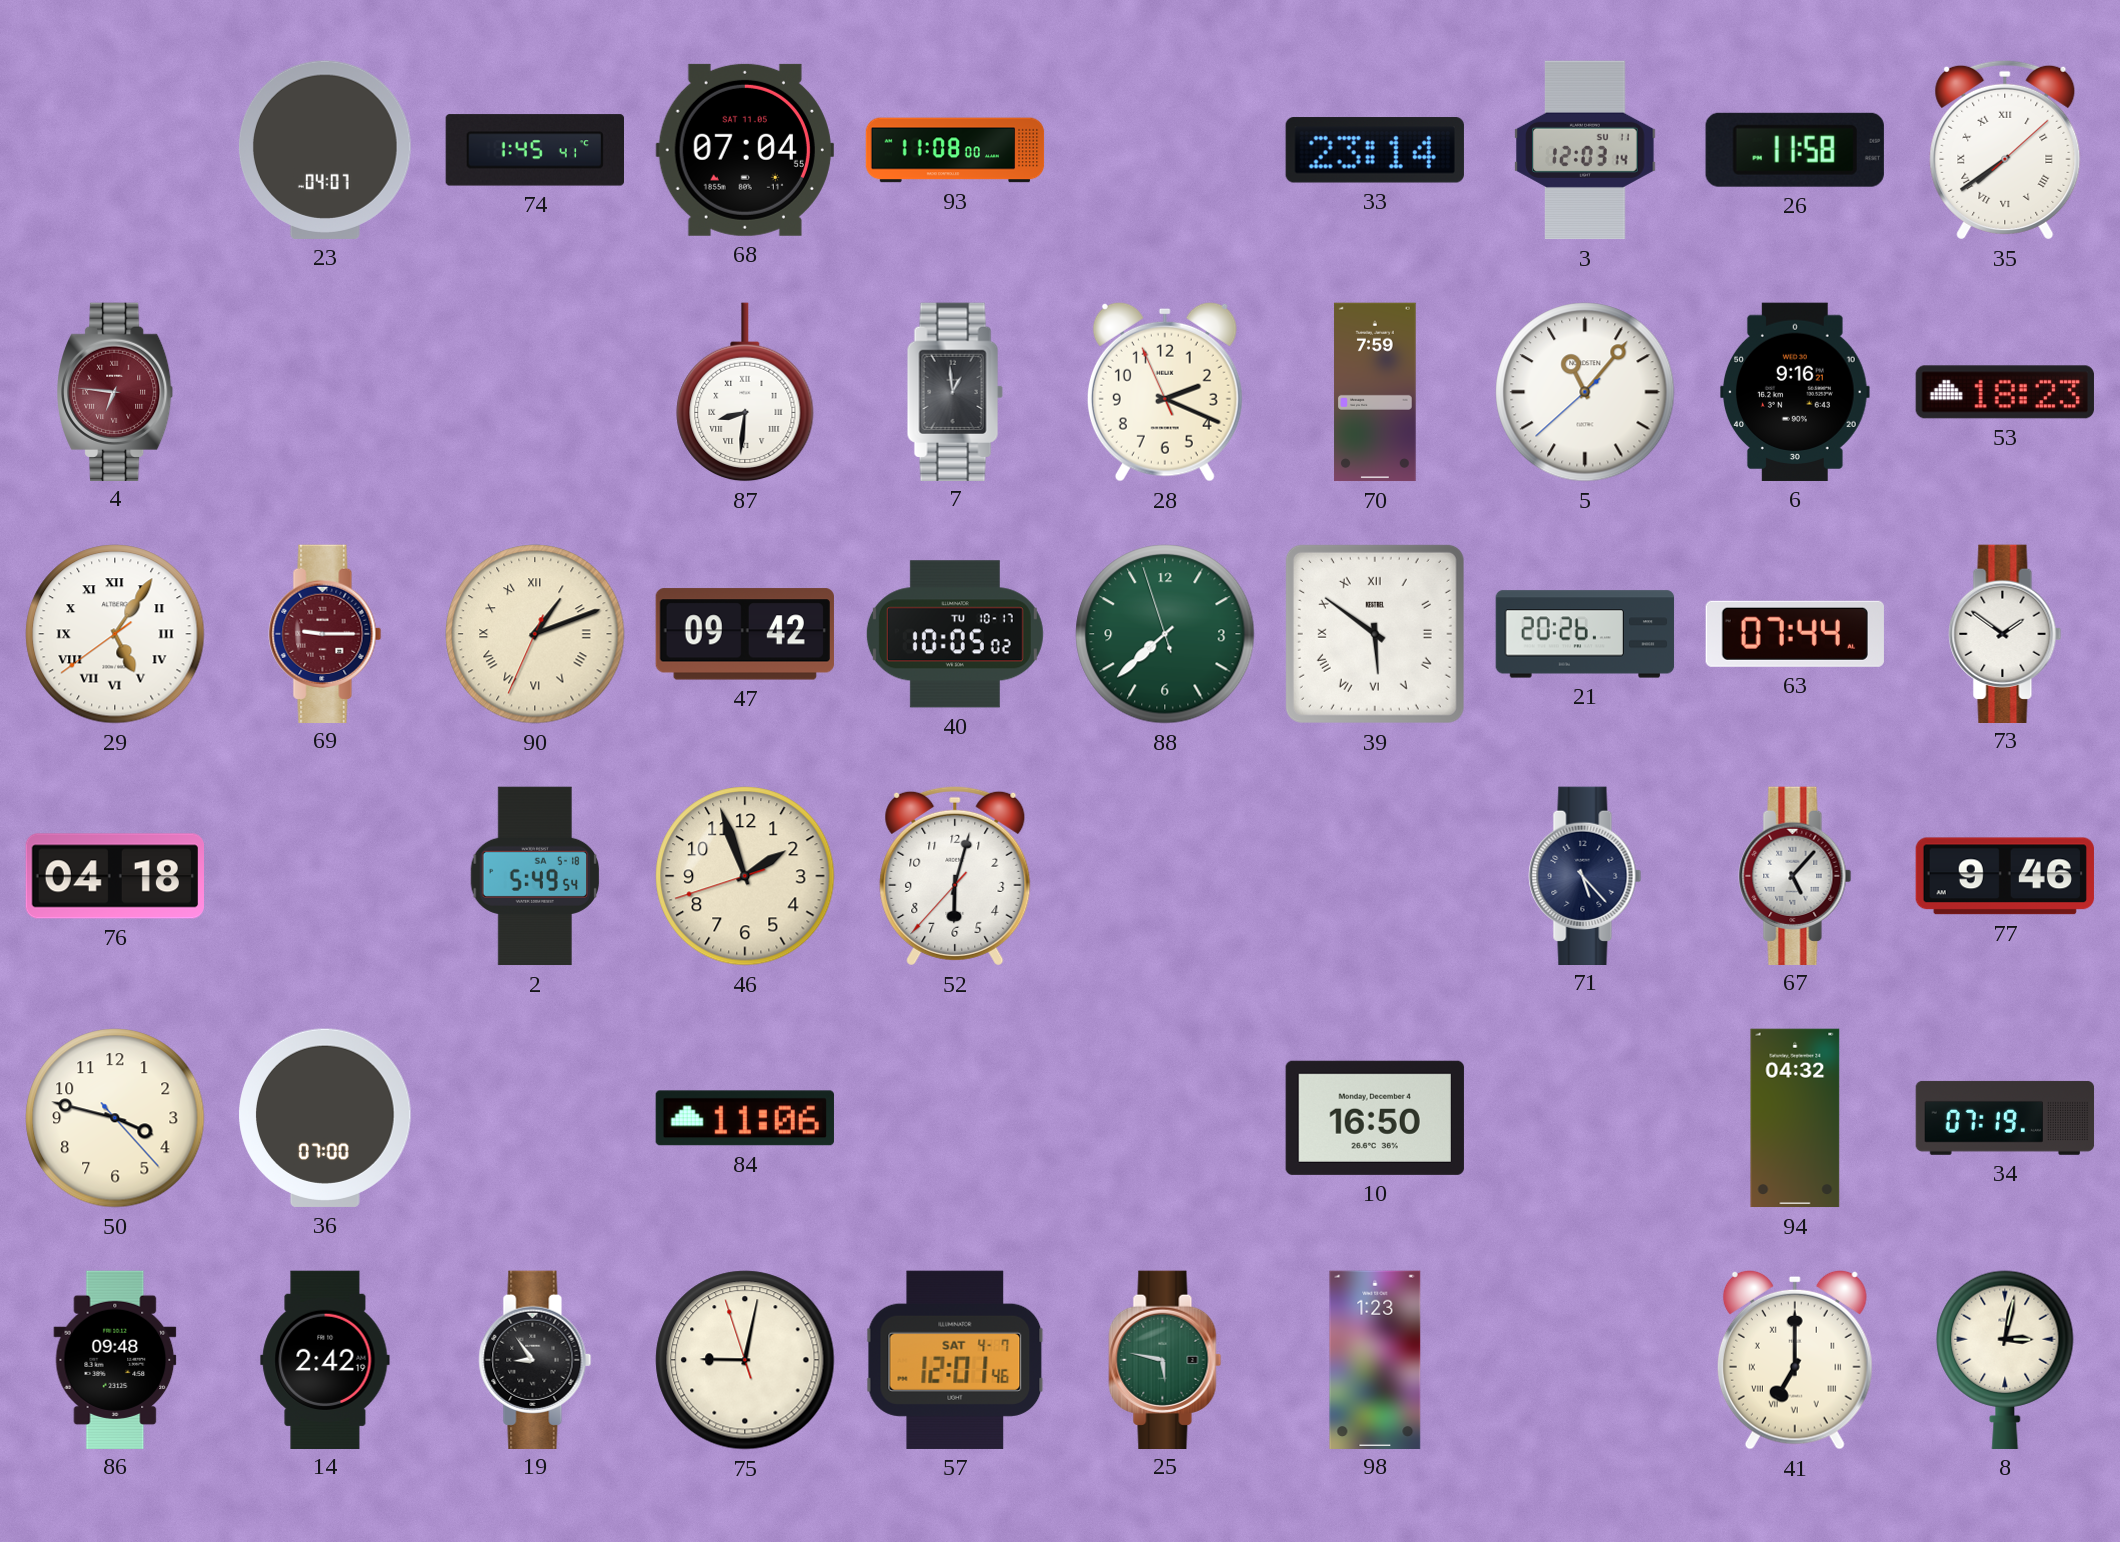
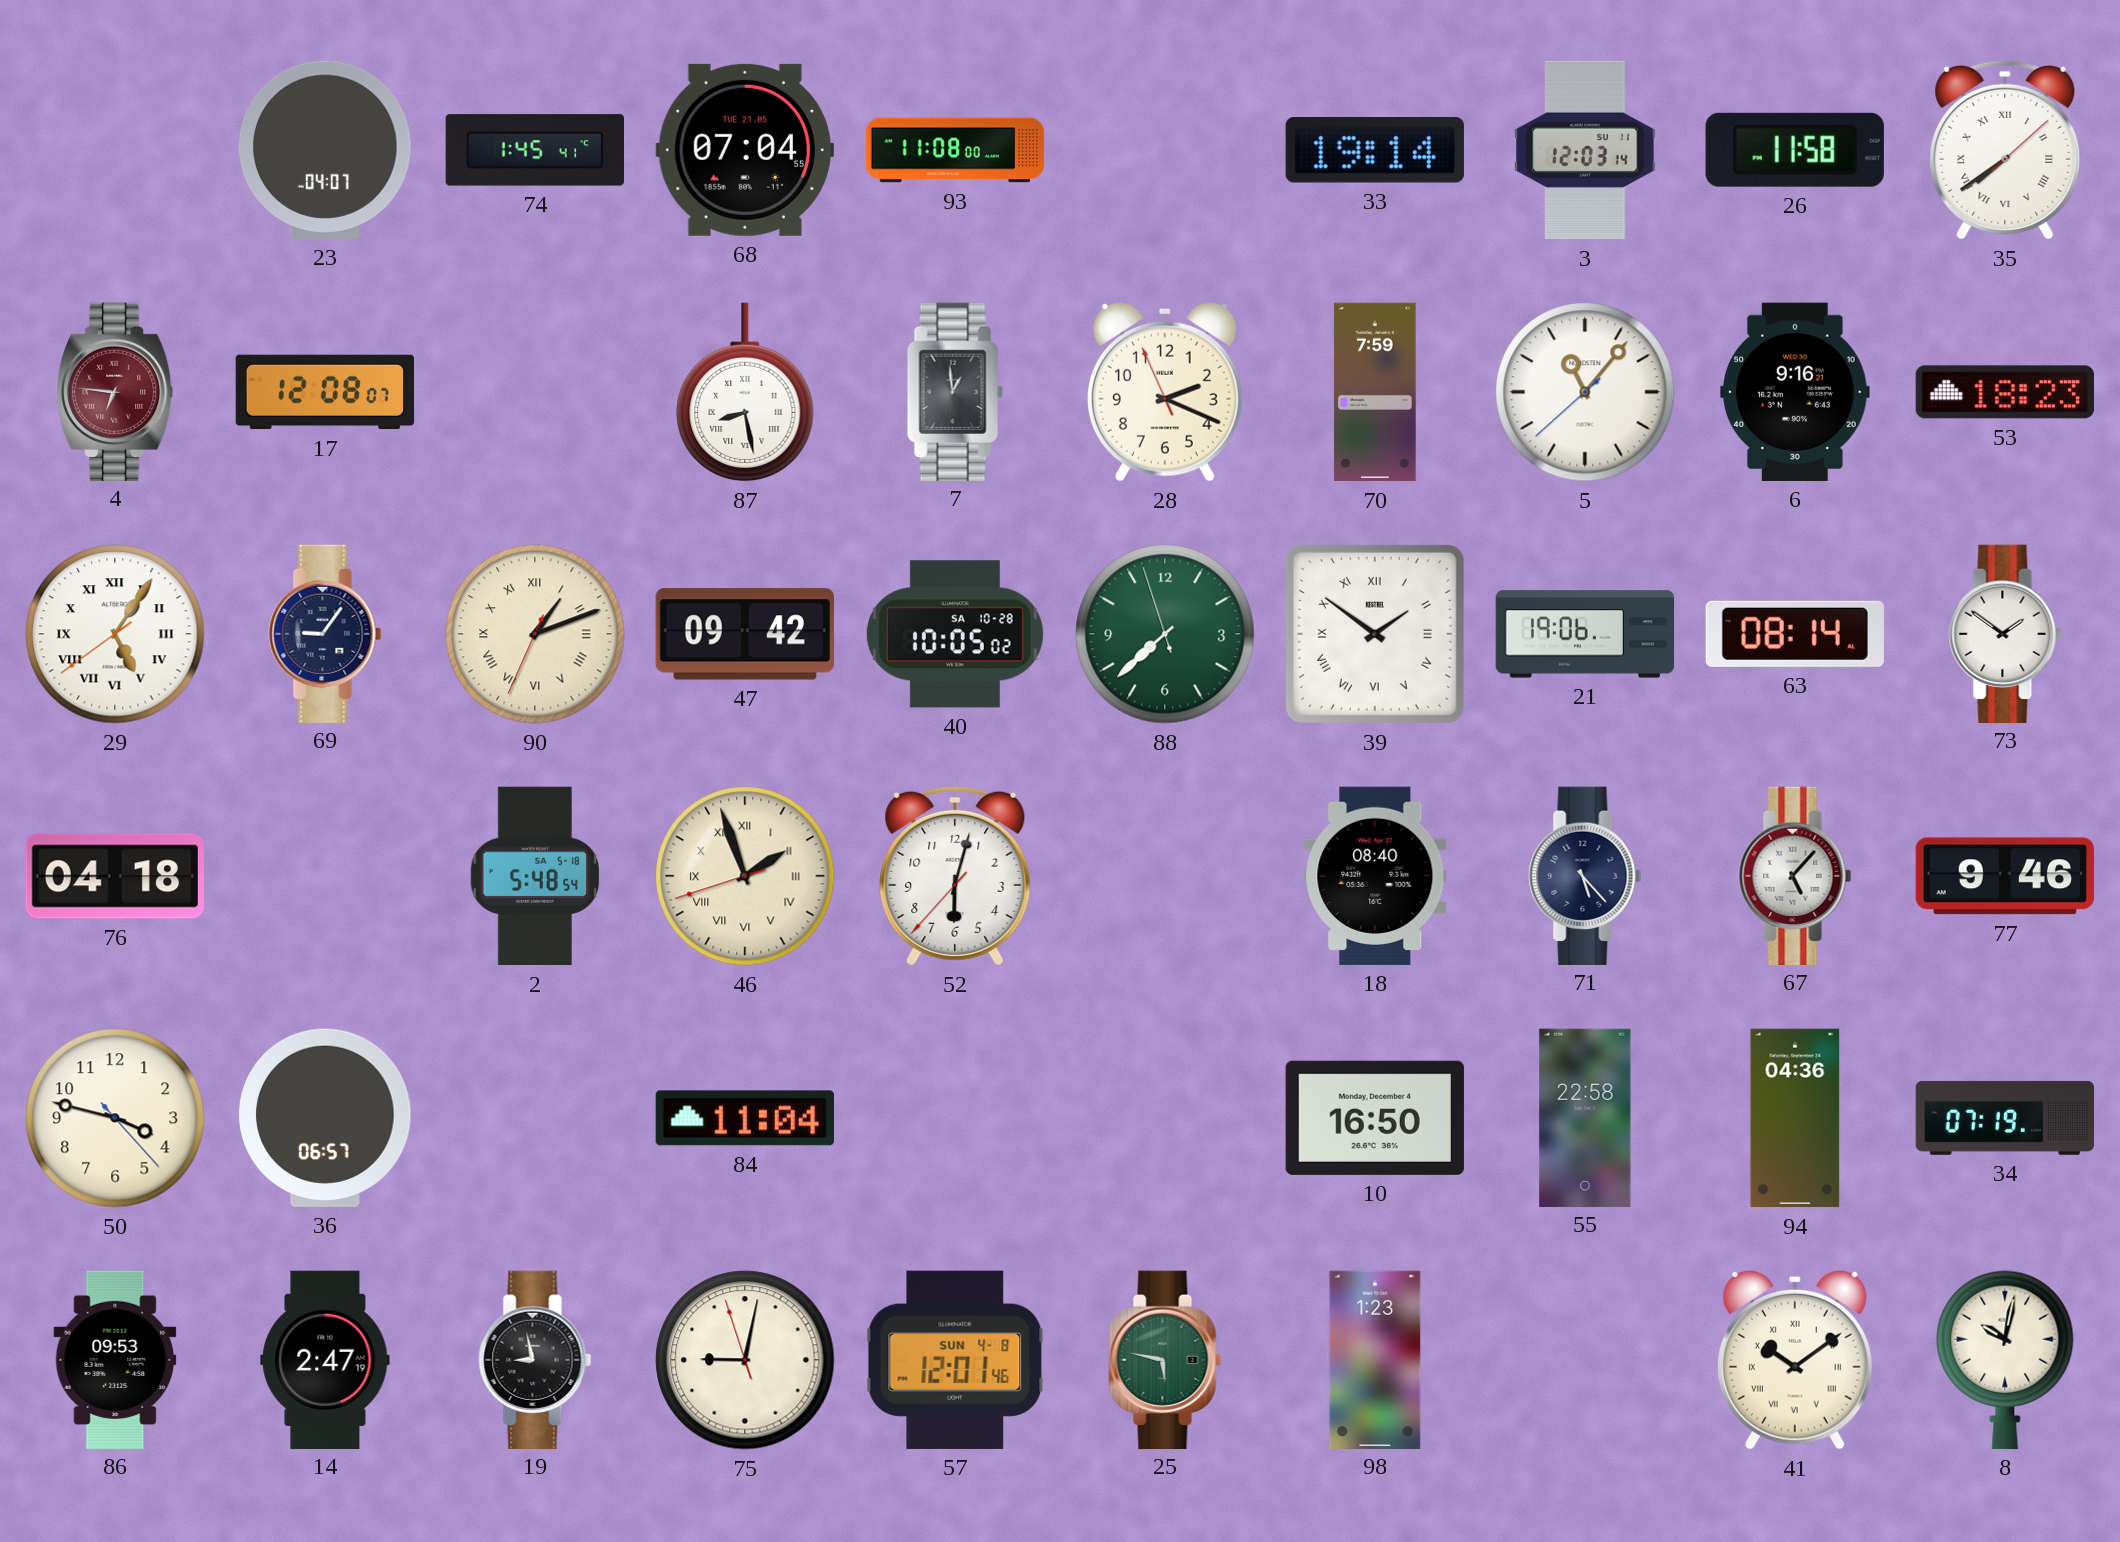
68 date: SAT 11.05 -> TUE 21.05
33: 23:14 -> 19:14
17: none -> 12:08
87: 8:31 -> 8:28
69: 9:15 -> 9:06
69 dial: burgundy -> navy
40 date: TU 10-17 -> SA 10-28
39: 5:51 -> 1:51
21: 20:26 -> 19:06
63: 07:44 -> 08:14
2: 5:49 -> 5:48
46 numerals: Arabic -> Roman
18: none -> 08:40
36: 07:00 -> 06:57
84: 11:06 -> 11:04
55: none -> 22:58
94: 04:32 -> 04:36
86: 09:48 -> 09:53
14: 2:42 -> 2:47
19: 8:54 -> 8:58
57 date: SAT 4-7 -> SUN 4-8
41: 7:00 -> 10:09
8: 3:02 -> 10:02
